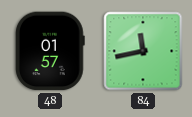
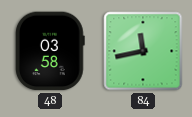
48: 01:57 -> 03:58
